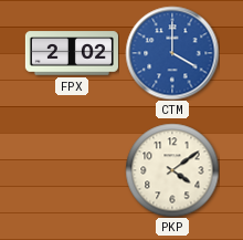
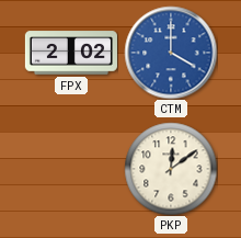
PKP: 4:09 -> 12:09
